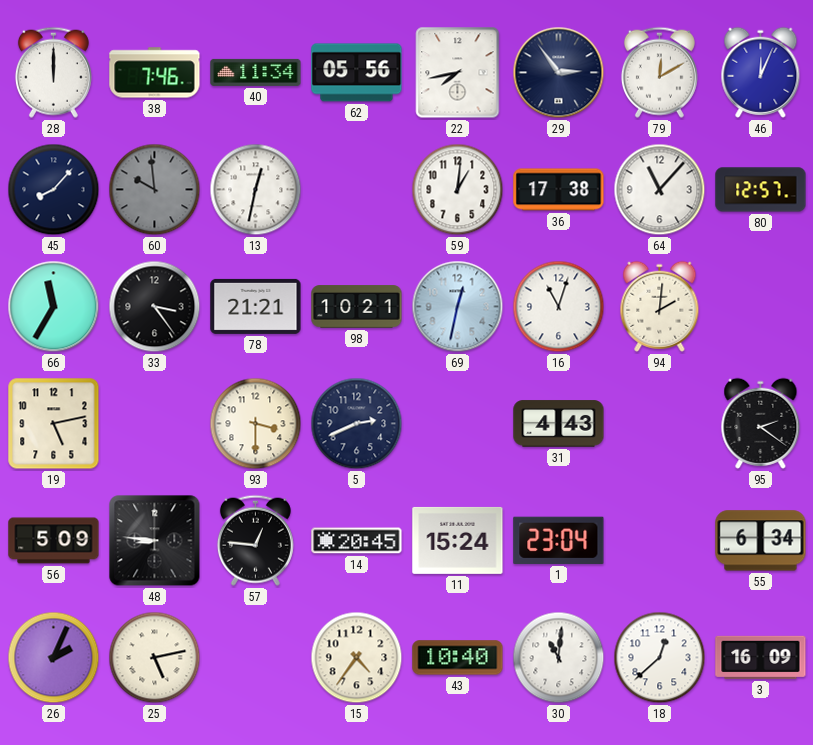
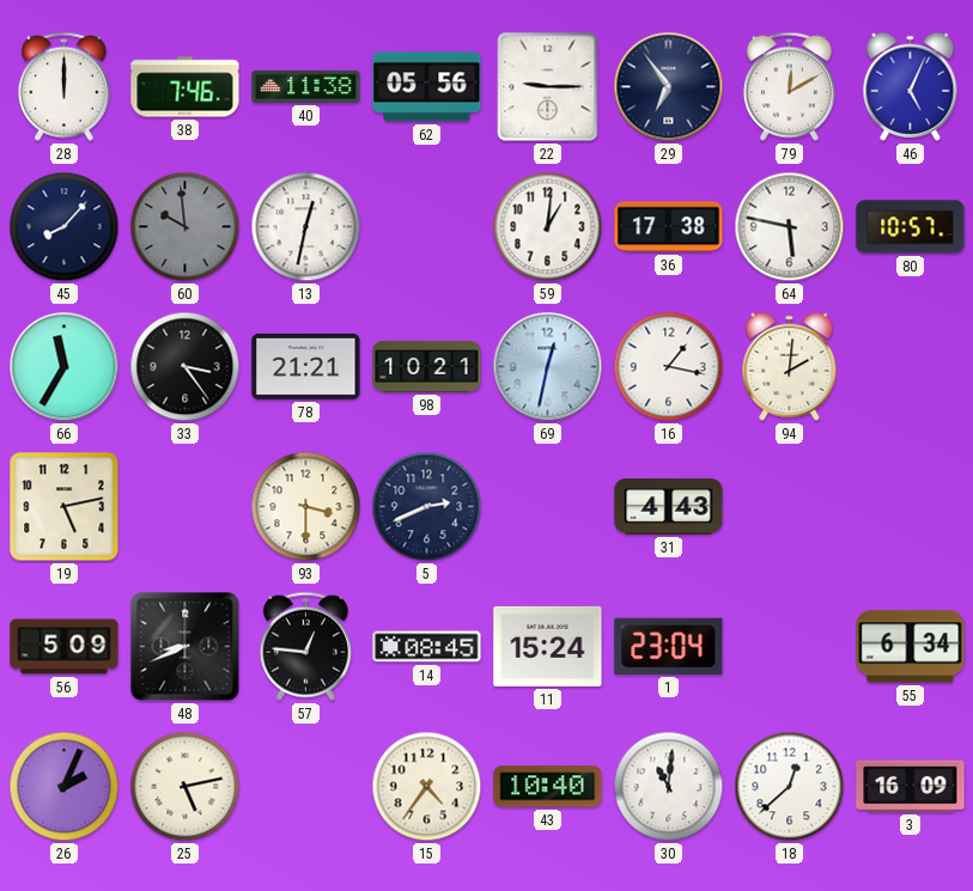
40: 11:34 -> 11:38
22: 7:43 -> 9:15
29: 2:54 -> 6:54
46: 12:04 -> 5:04
64: 11:07 -> 5:47
80: 12:57 -> 10:57
16: 11:03 -> 1:17
95: 2:21 -> none
48: 8:46 -> 8:41
14: 20:45 -> 08:45
